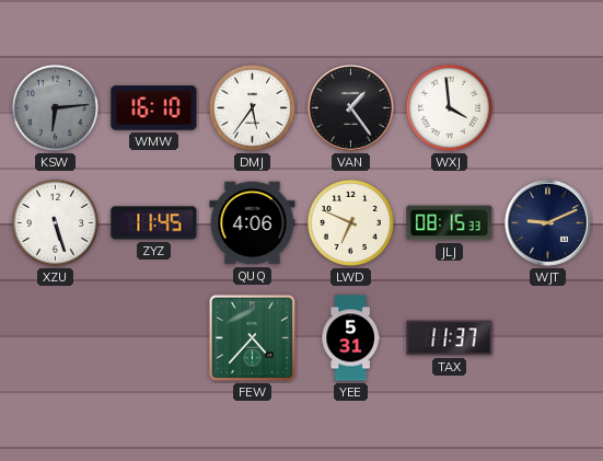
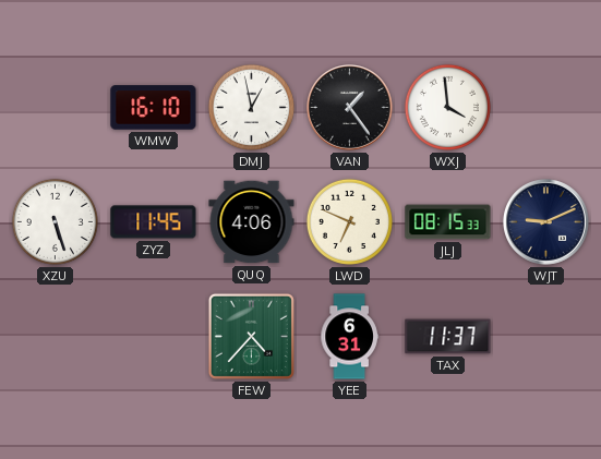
KSW: 6:14 -> none
DMJ: 5:36 -> 12:58
YEE: 5:31 -> 6:31
